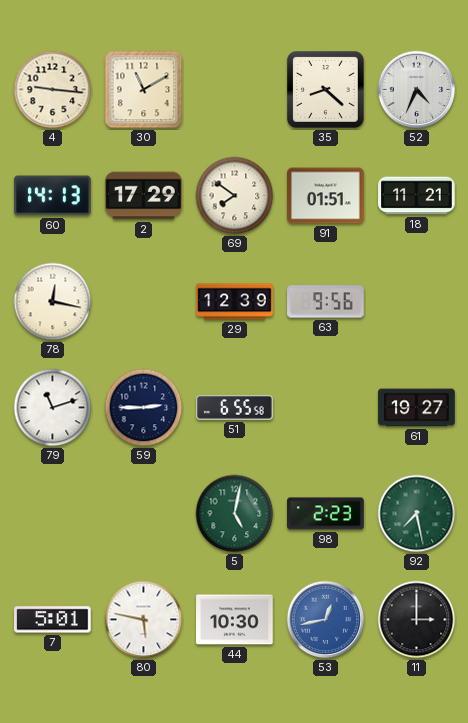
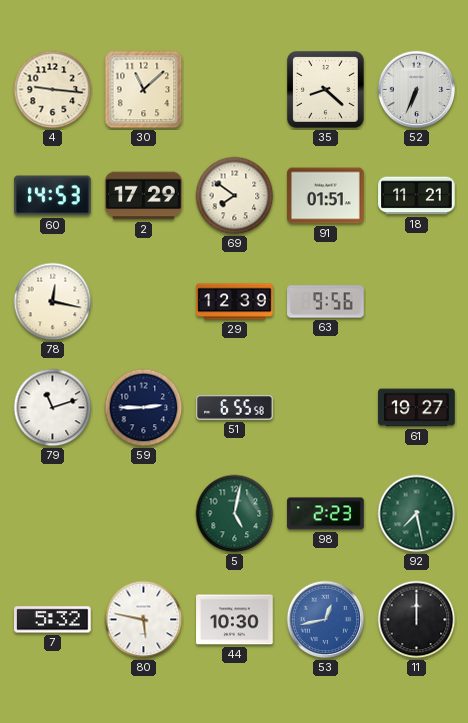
30: 11:10 -> 11:08
52: 4:34 -> 6:34
60: 14:13 -> 14:53
7: 5:01 -> 5:32
11: 3:00 -> 12:00
